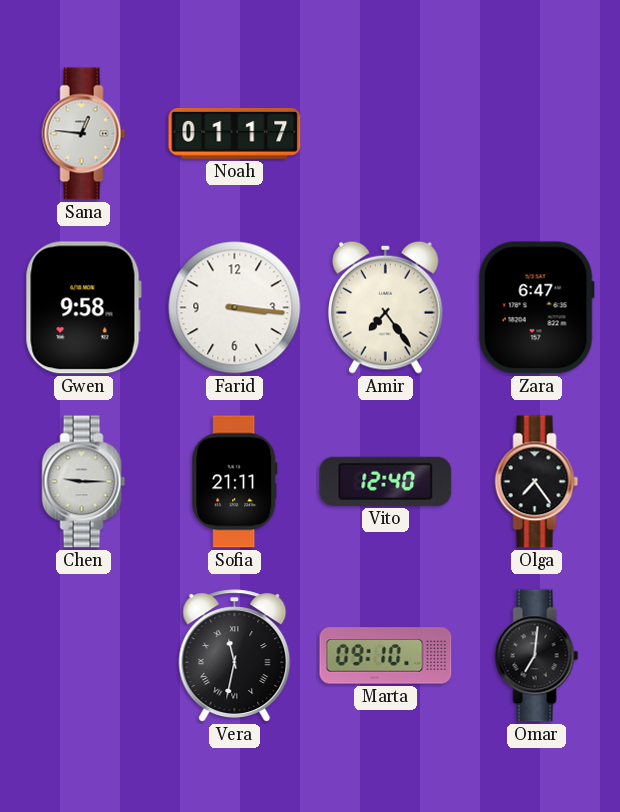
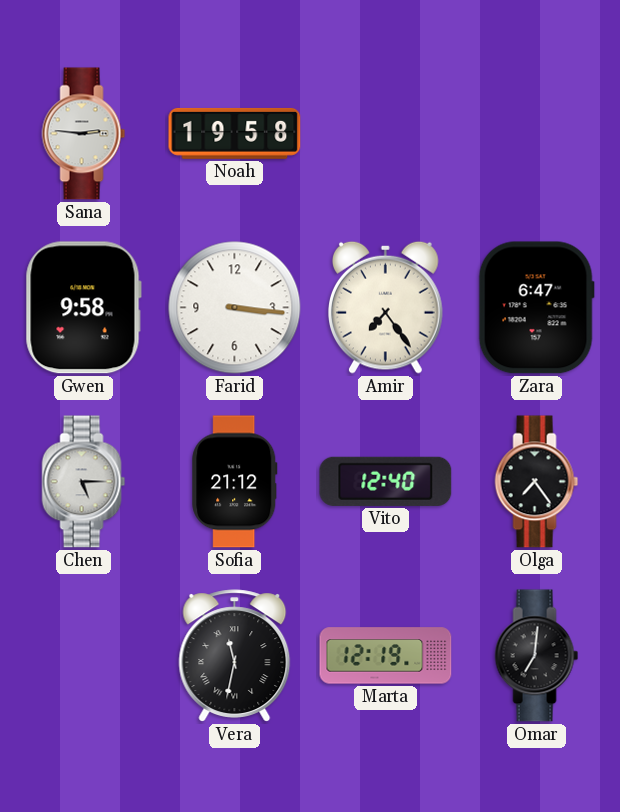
Sana: 12:46 -> 2:46
Noah: 01:17 -> 19:58
Chen: 9:15 -> 5:15
Sofia: 21:11 -> 21:12
Marta: 09:10 -> 12:19
